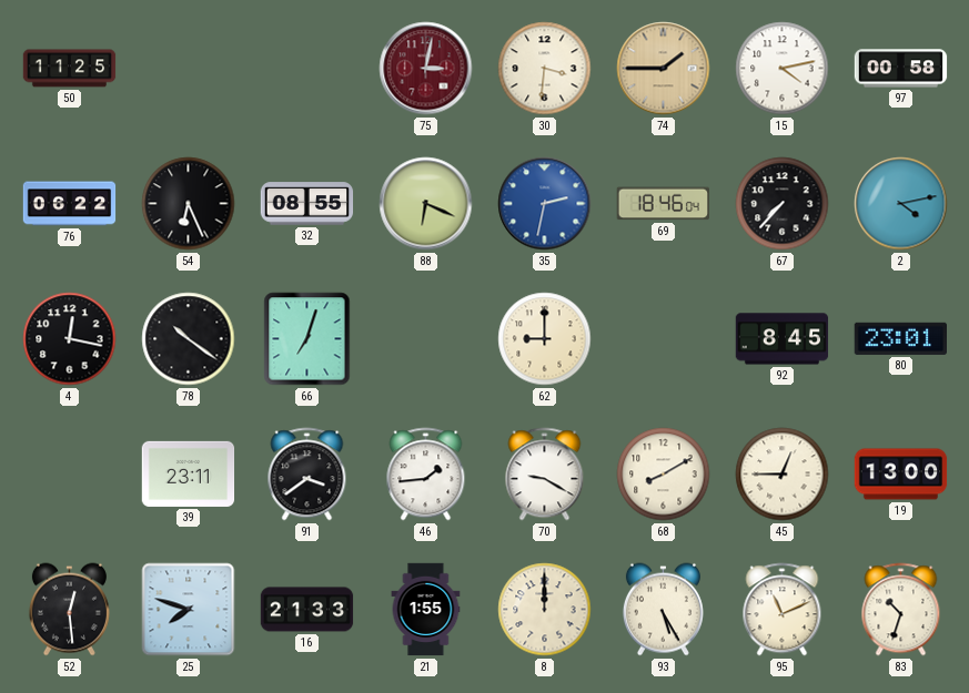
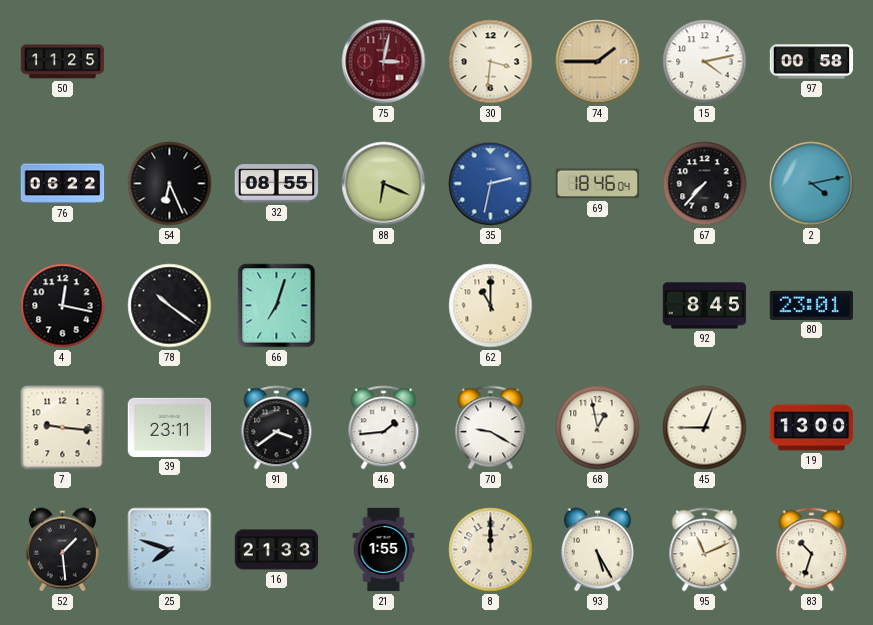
62: 9:00 -> 11:00
7: none -> 9:16
68: 8:10 -> 12:58
52: 12:29 -> 1:29
